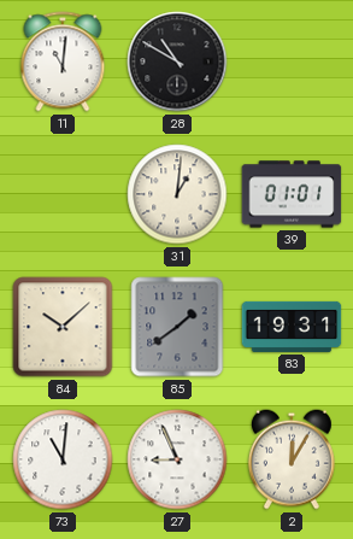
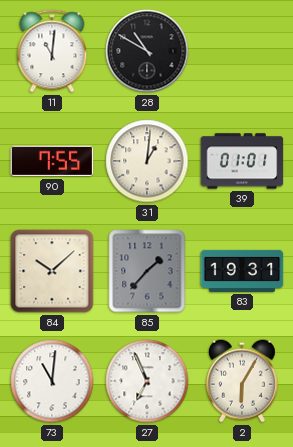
90: none -> 7:55
85: 1:39 -> 1:37
27: 8:56 -> 6:56
2: 12:05 -> 6:05
